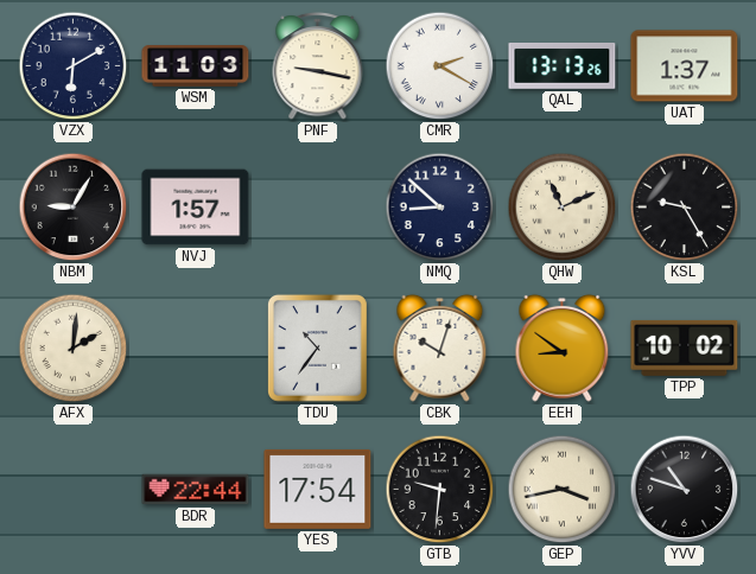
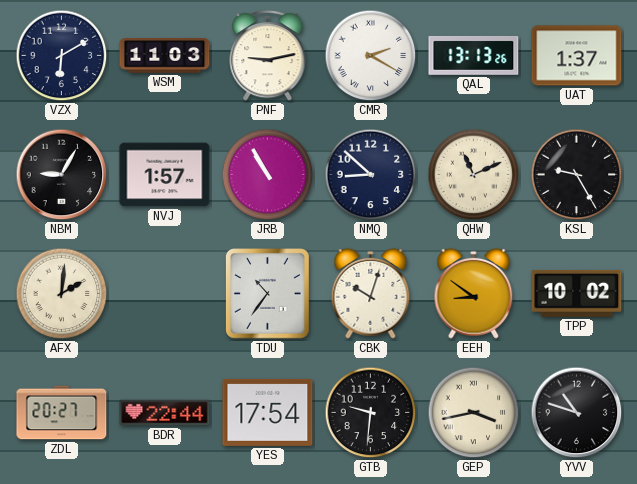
PNF: 9:17 -> 9:13
JRB: none -> 10:55
ZDL: none -> 20:27
